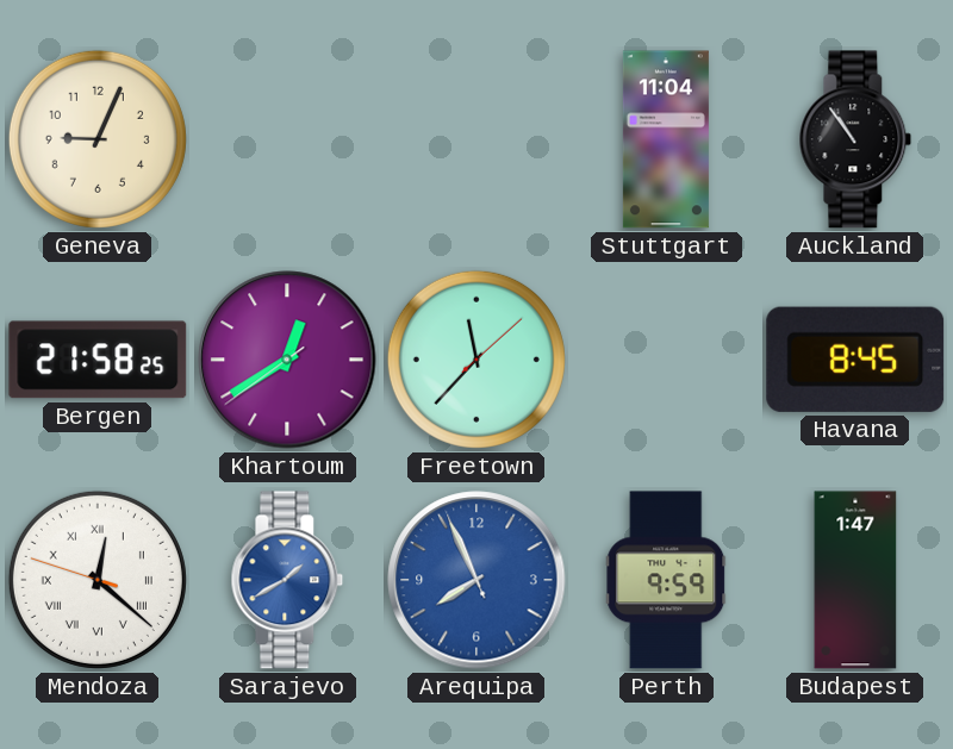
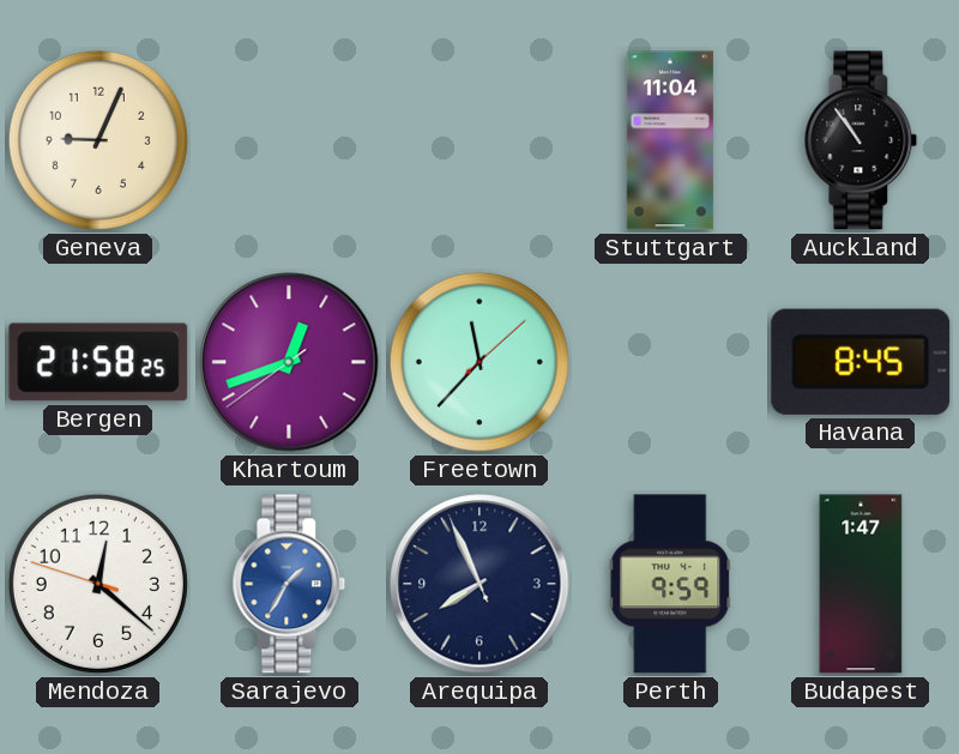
Khartoum: 12:39 -> 12:41
Mendoza numerals: Roman -> Arabic
Sarajevo: 1:40 -> 1:35
Arequipa dial: blue -> navy
